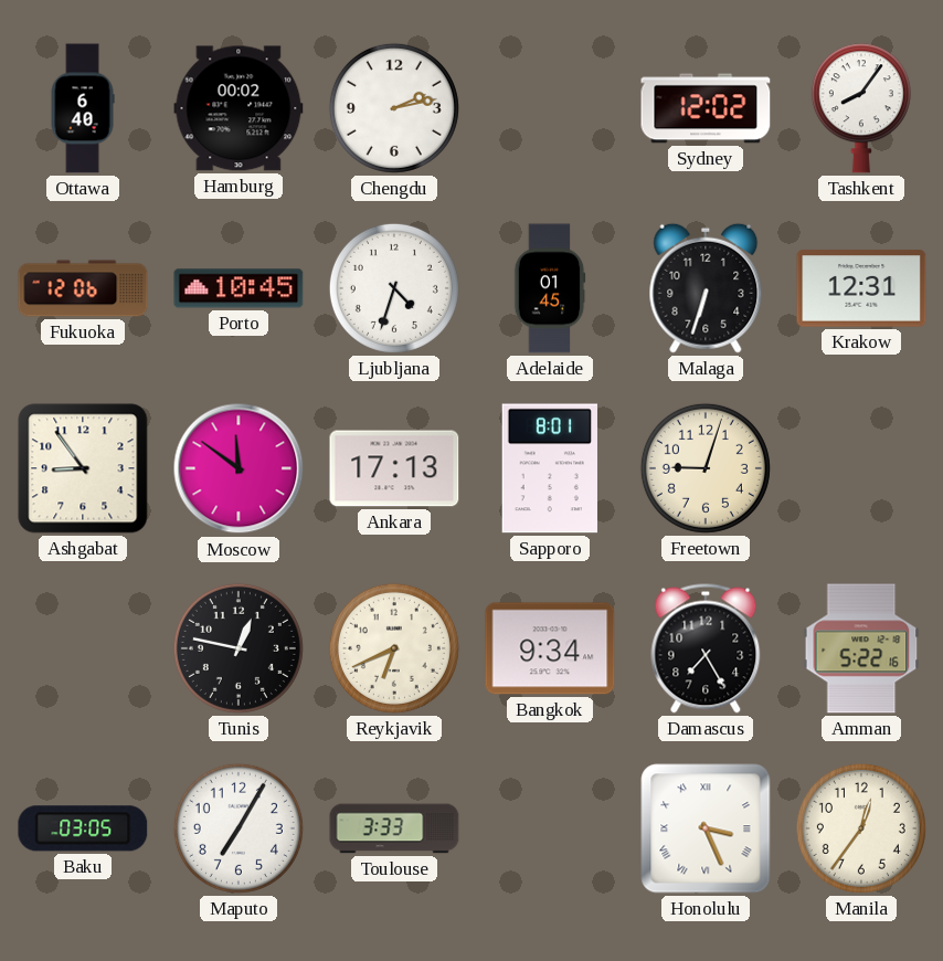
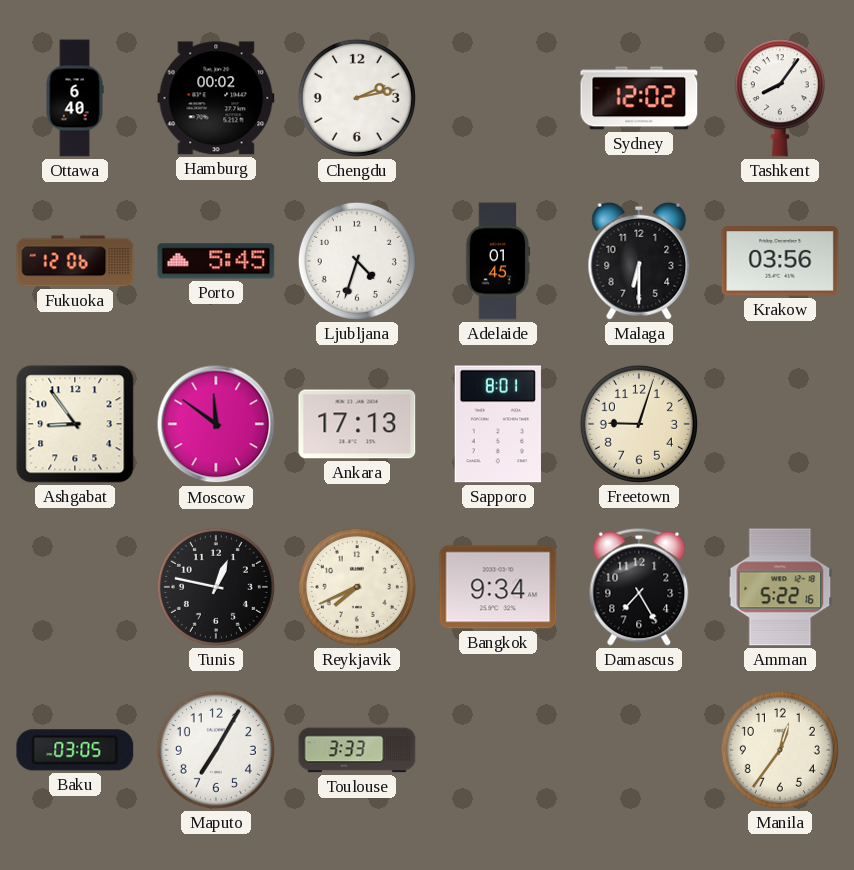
Porto: 10:45 -> 5:45
Malaga: 6:33 -> 6:30
Krakow: 12:31 -> 03:56
Reykjavik: 6:41 -> 7:41
Honolulu: 3:26 -> none
